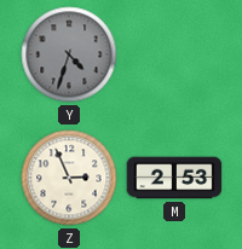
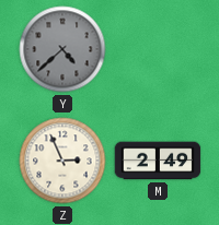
Y: 4:33 -> 4:38
M: 2:53 -> 2:49
